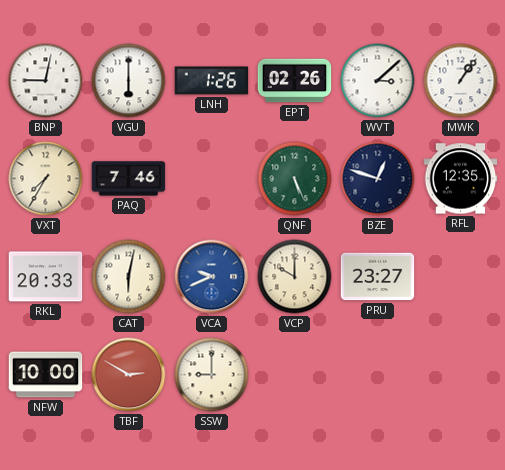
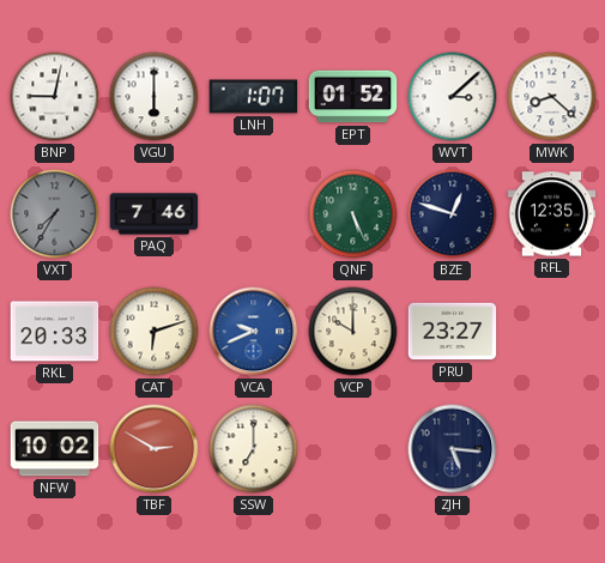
LNH: 1:26 -> 1:07
EPT: 02:26 -> 01:52
MWK: 1:06 -> 8:22
VXT dial: cream -> grey
CAT: 6:02 -> 6:12
NFW: 10:00 -> 10:02
SSW: 9:00 -> 7:00
ZJH: none -> 5:16
